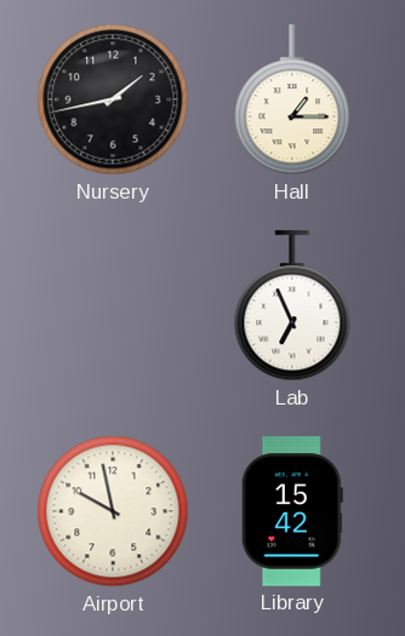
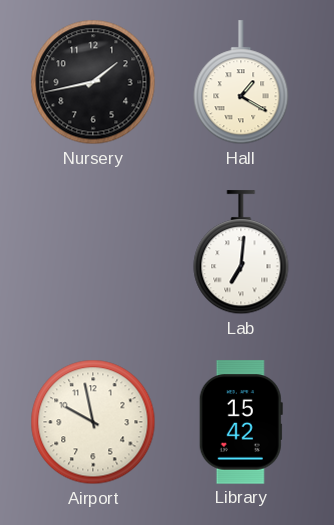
Hall: 1:15 -> 1:20
Lab: 6:56 -> 7:01
